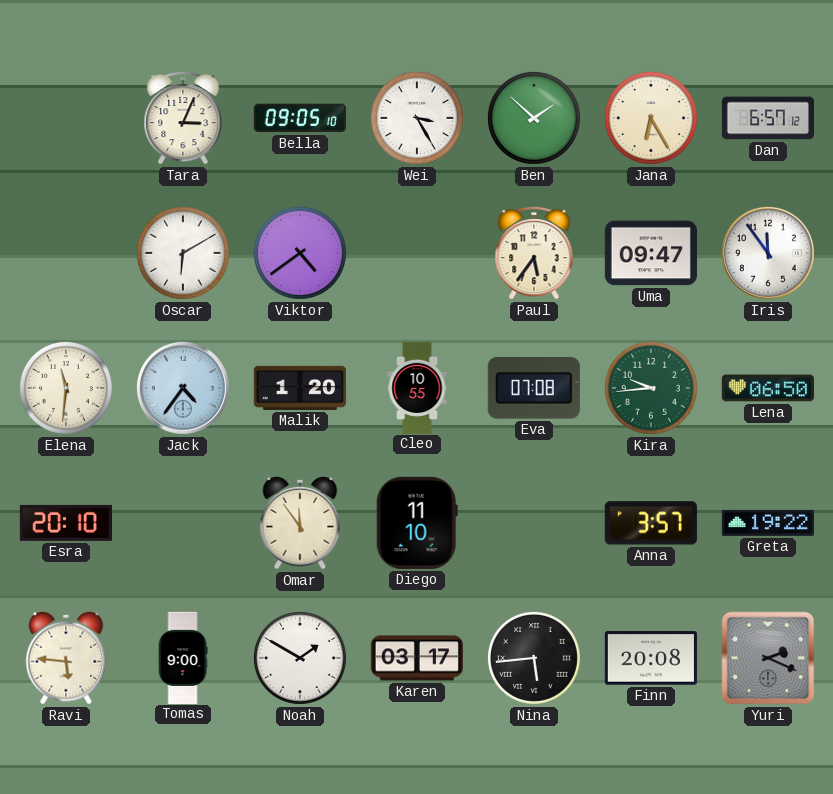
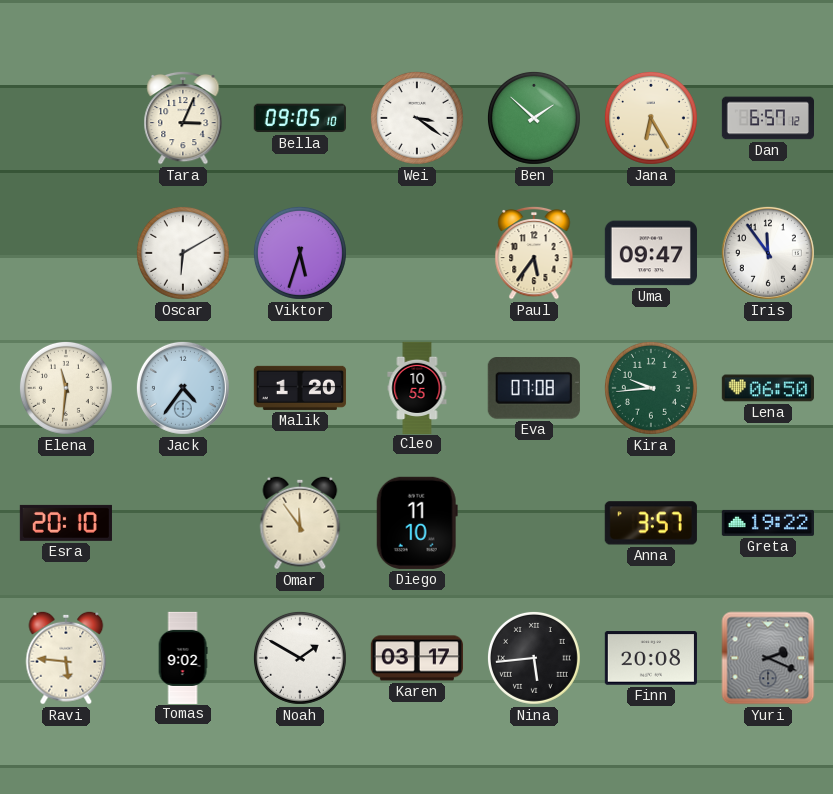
Wei: 3:25 -> 3:21
Viktor: 4:39 -> 5:33
Tomas: 9:00 -> 9:02
